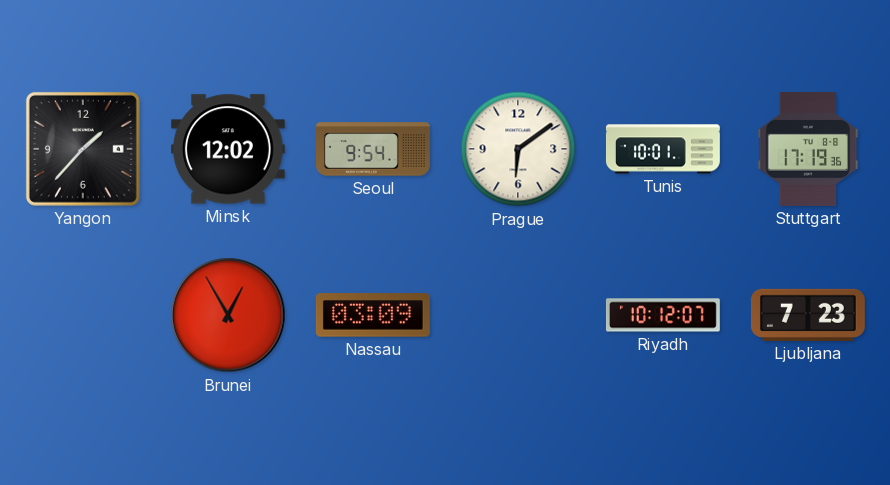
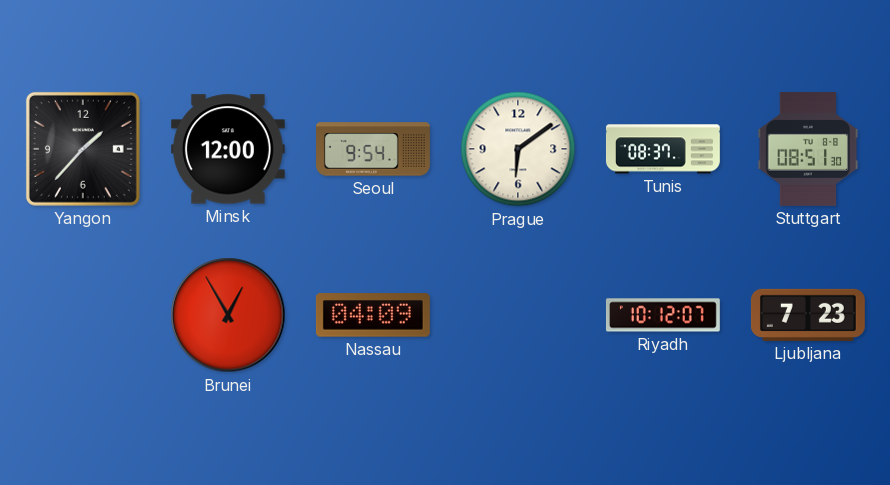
Minsk: 12:02 -> 12:00
Tunis: 10:01 -> 08:37
Stuttgart: 17:19 -> 08:51
Nassau: 03:09 -> 04:09
